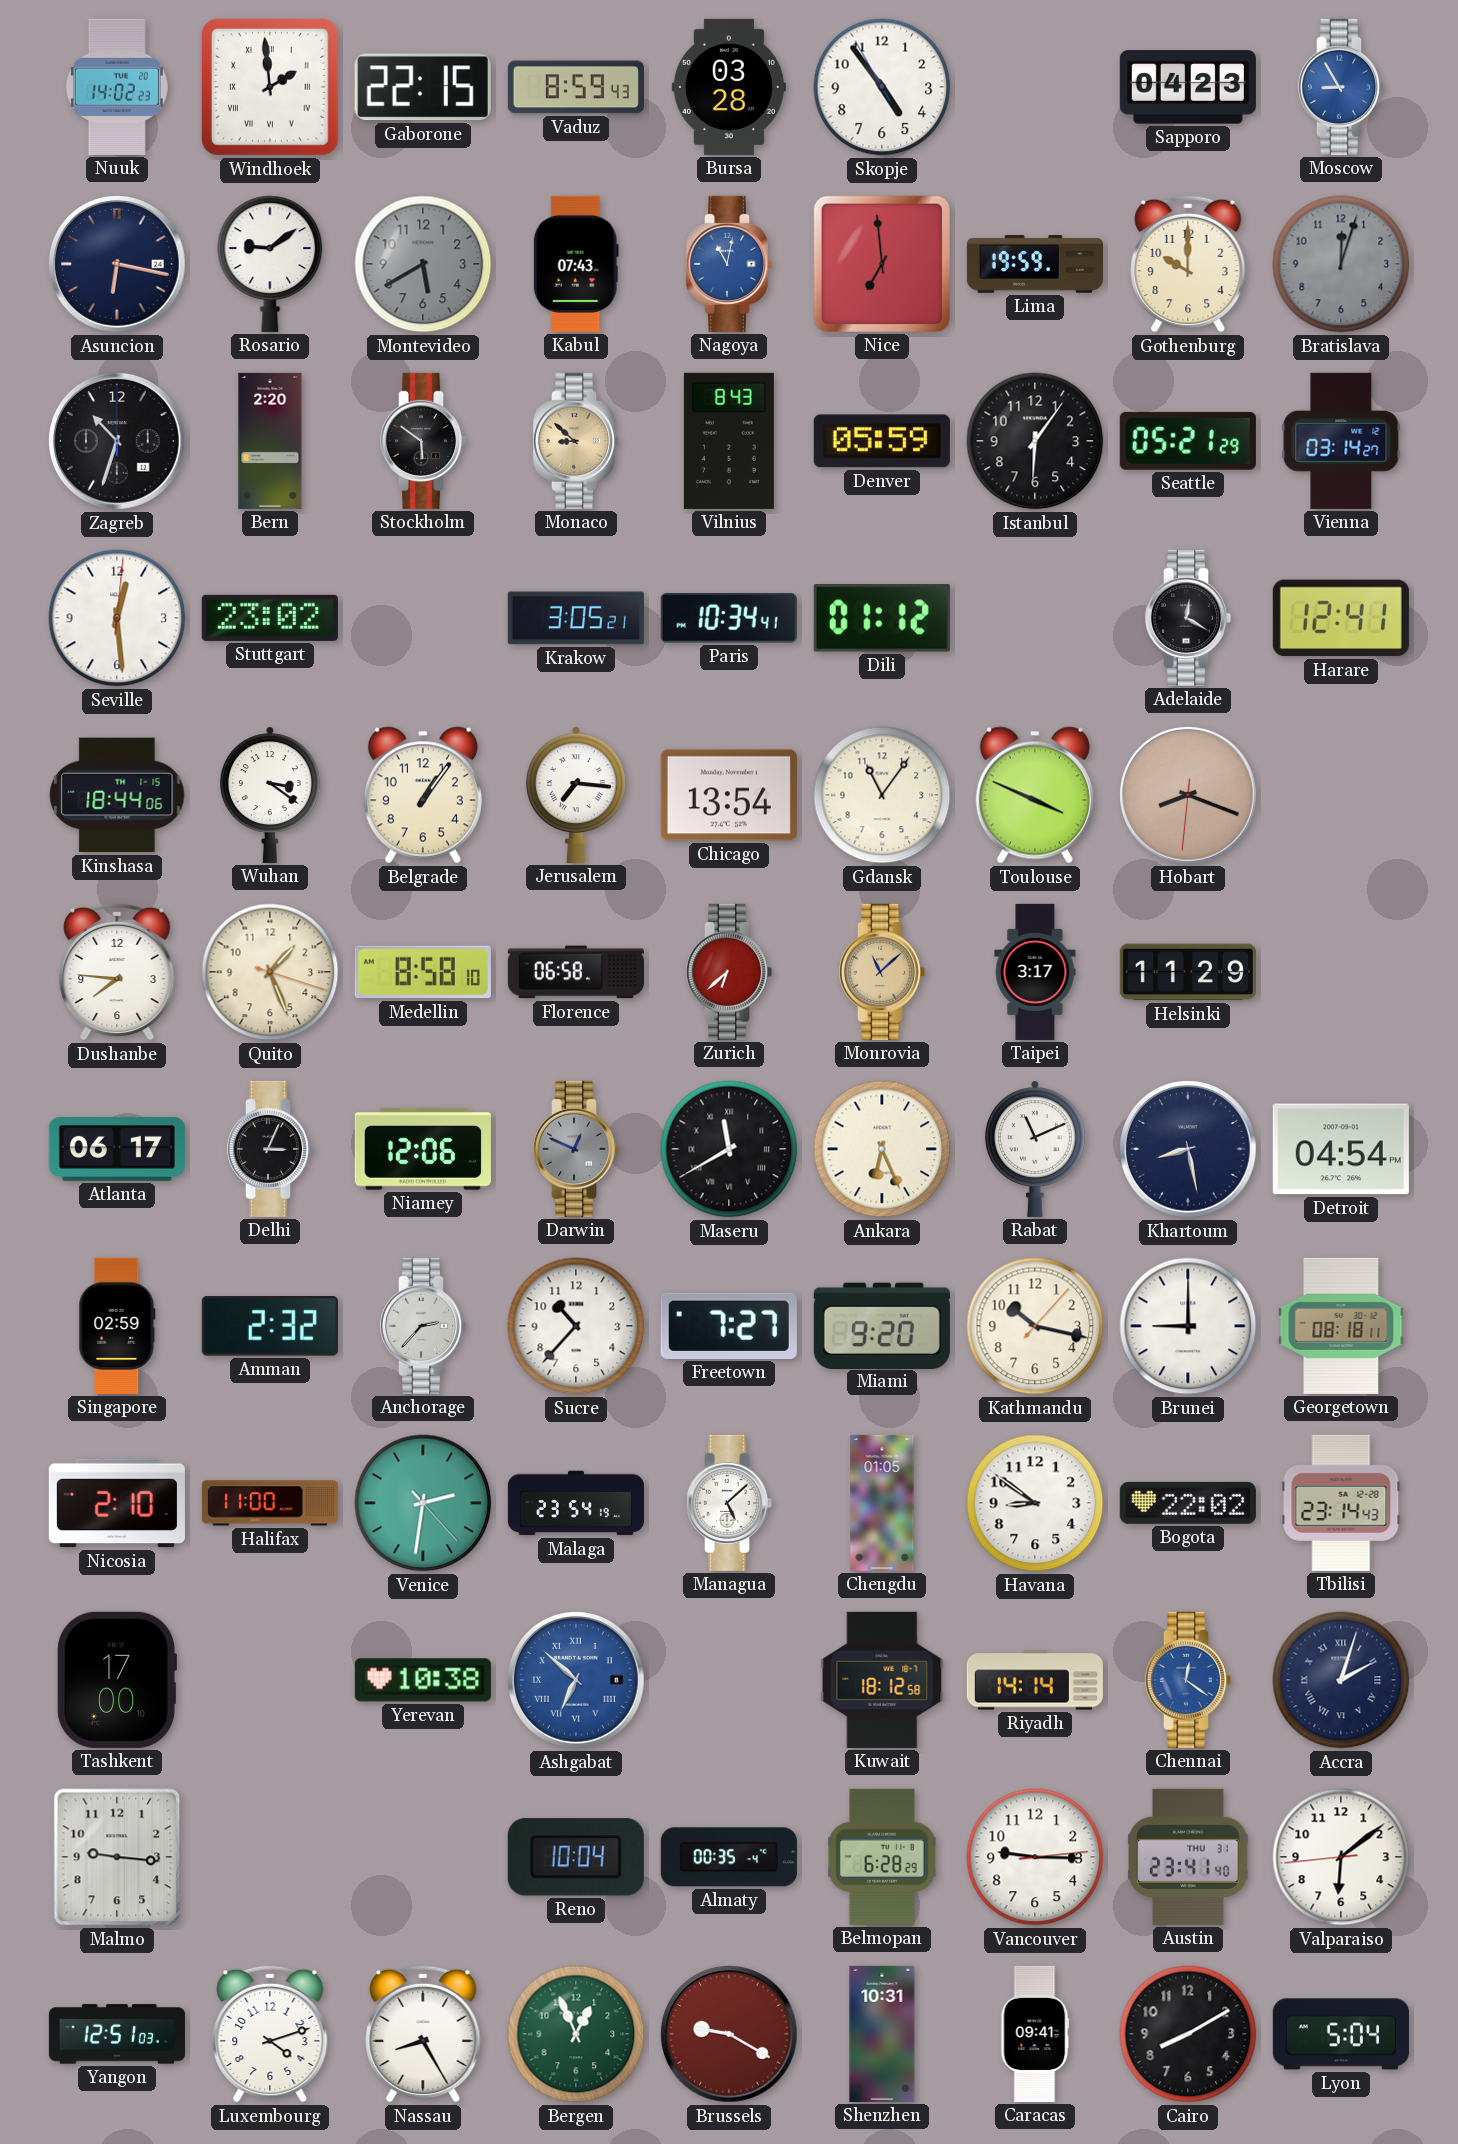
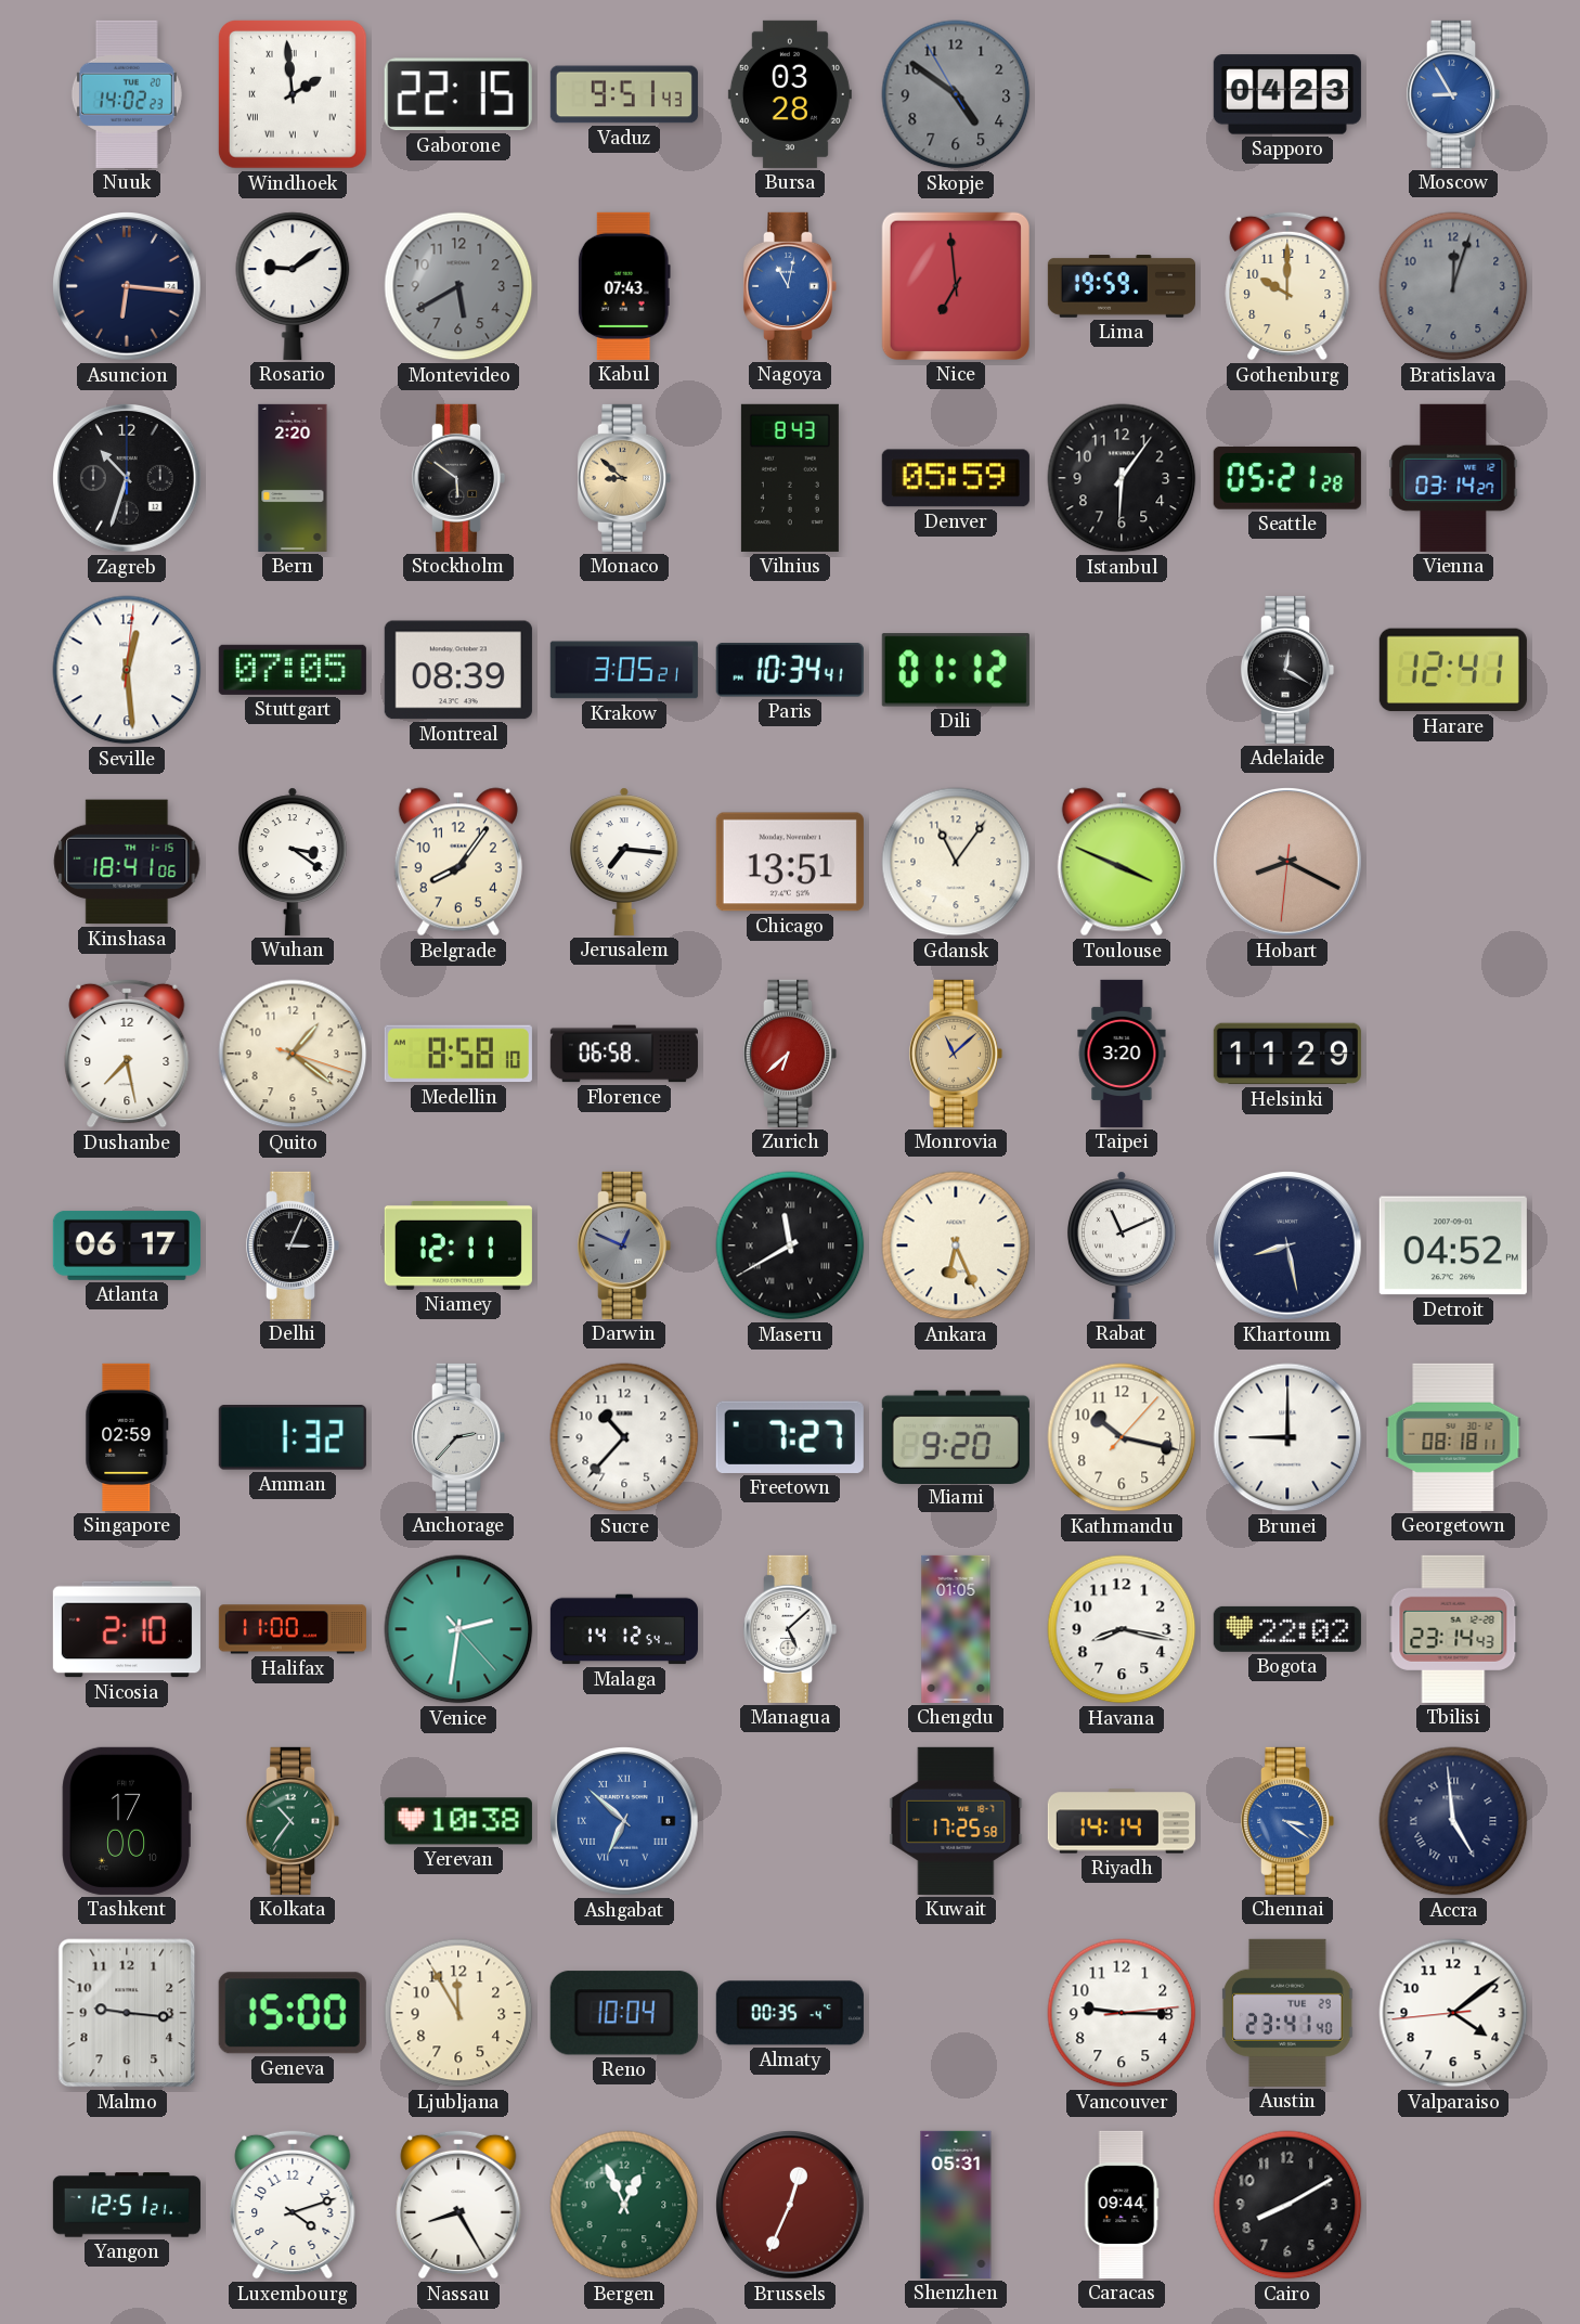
Vaduz: 8:59 -> 9:51
Skopje: 4:53 -> 4:50
Skopje dial: white -> grey
Asuncion: 6:17 -> 6:16
Seattle: 05:21:29 -> 05:21:28
Stuttgart: 23:02 -> 07:05
Montreal: none -> 08:39
Kinshasa: 18:44 -> 18:41
Belgrade: 1:06 -> 8:06
Chicago: 13:54 -> 13:51
Hobart: 8:18 -> 8:19
Dushanbe: 7:46 -> 7:28
Quito: 1:26 -> 1:21
Taipei: 3:17 -> 3:20
Niamey: 12:06 -> 12:11
Detroit: 04:54 -> 04:52
Amman: 2:32 -> 1:32
Malaga: 23:54 -> 14:12
Havana: 8:51 -> 8:17
Kolkata: none -> 10:36
Kuwait: 18:12 -> 17:25
Chennai: 12:21 -> 3:21
Accra: 2:03 -> 4:59
Geneva: none -> 15:00
Ljubljana: none -> 11:55
Belmopan: 6:28 -> none
Austin date: THU 31 -> TUE 29
Valparaiso: 6:08 -> 4:08
Yangon: 12:51:03 -> 12:51:21
Brussels: 9:20 -> 12:34
Shenzhen: 10:31 -> 05:31
Caracas: 09:41 -> 09:44
Lyon: 5:04 -> none
